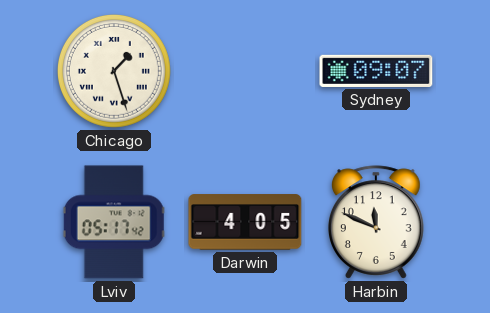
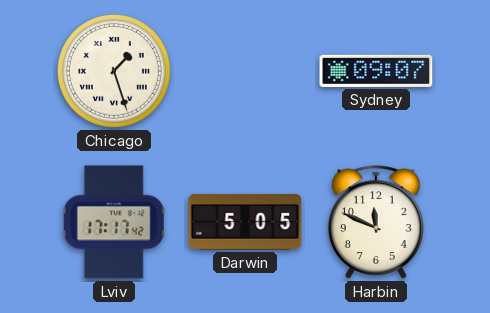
Lviv: 05:17 -> 17:17
Darwin: 4:05 -> 5:05
